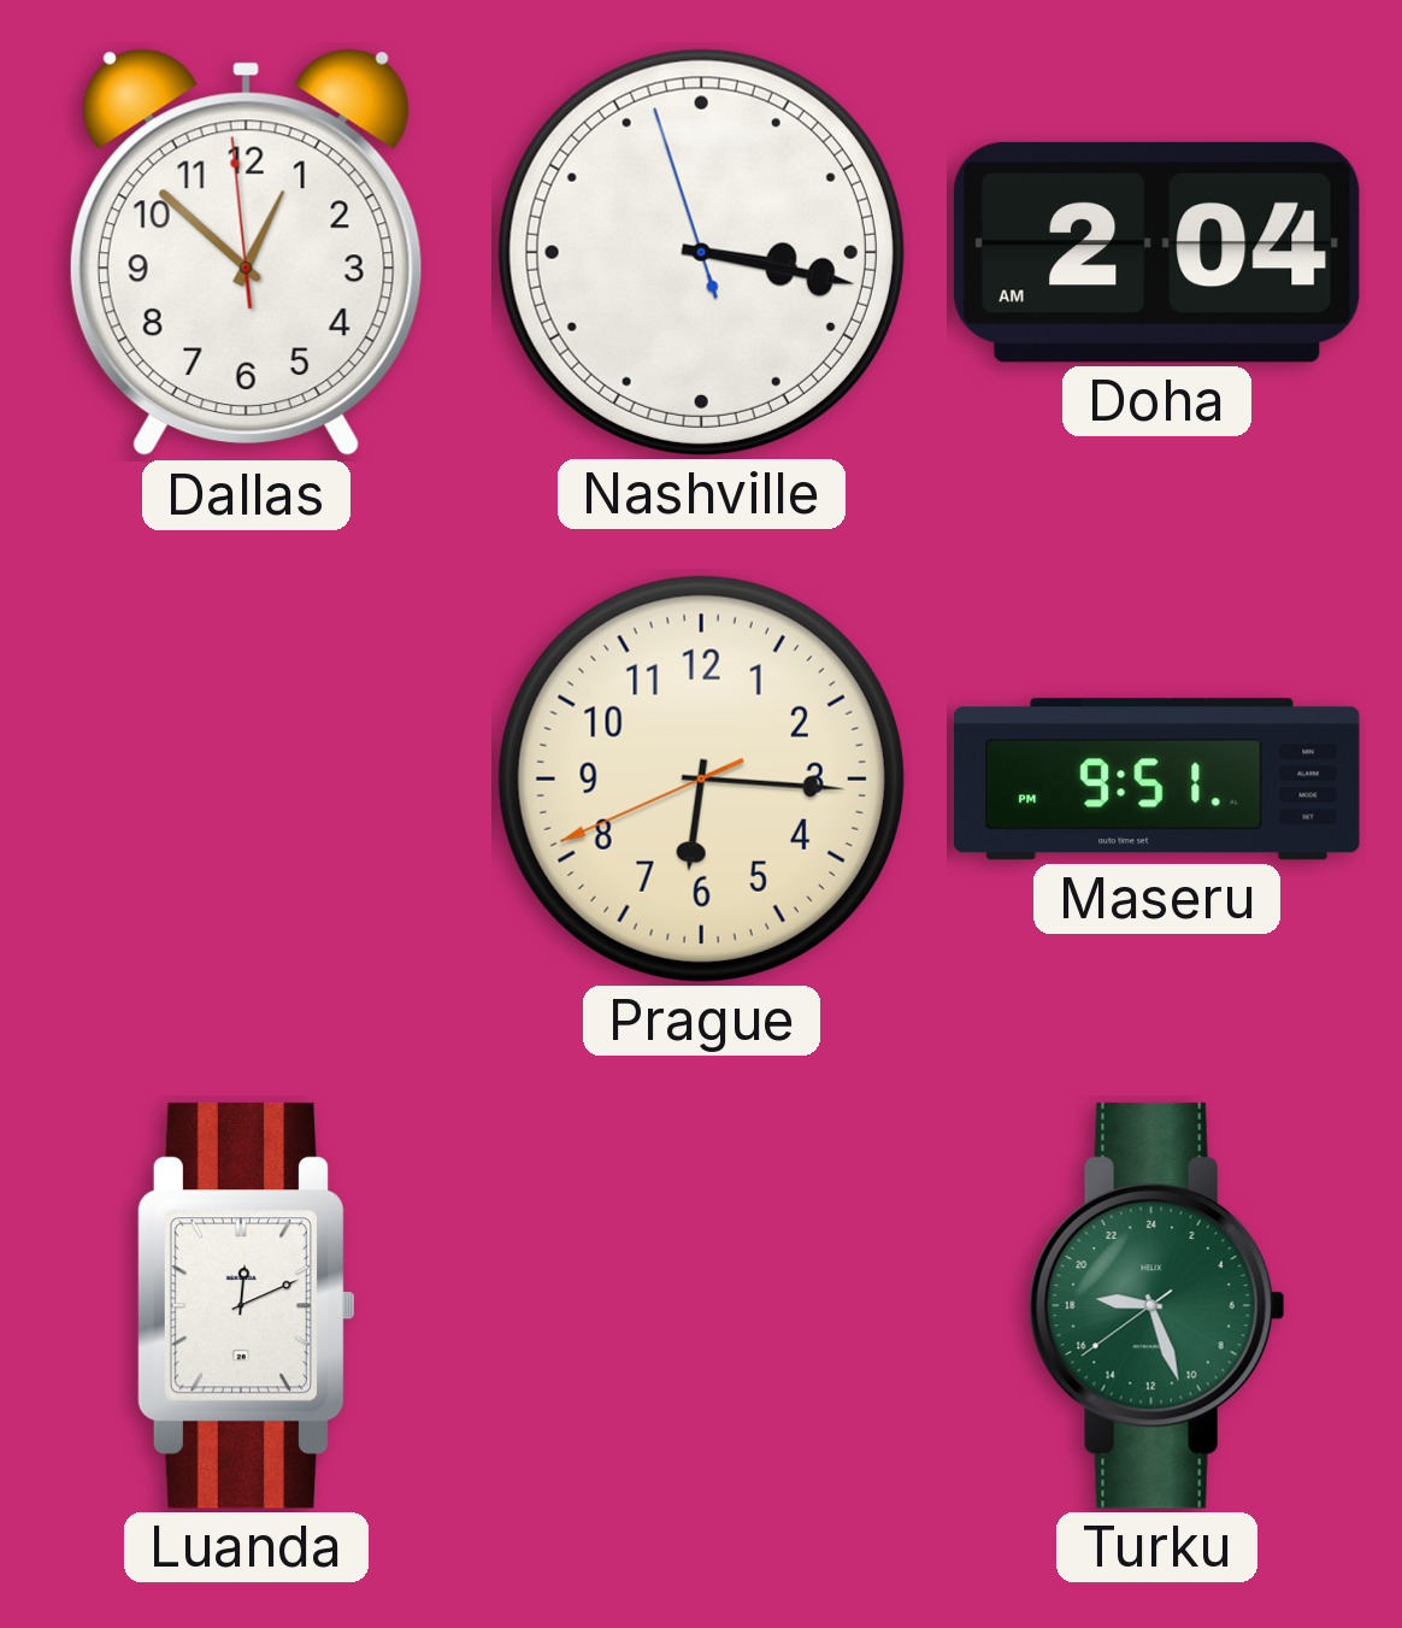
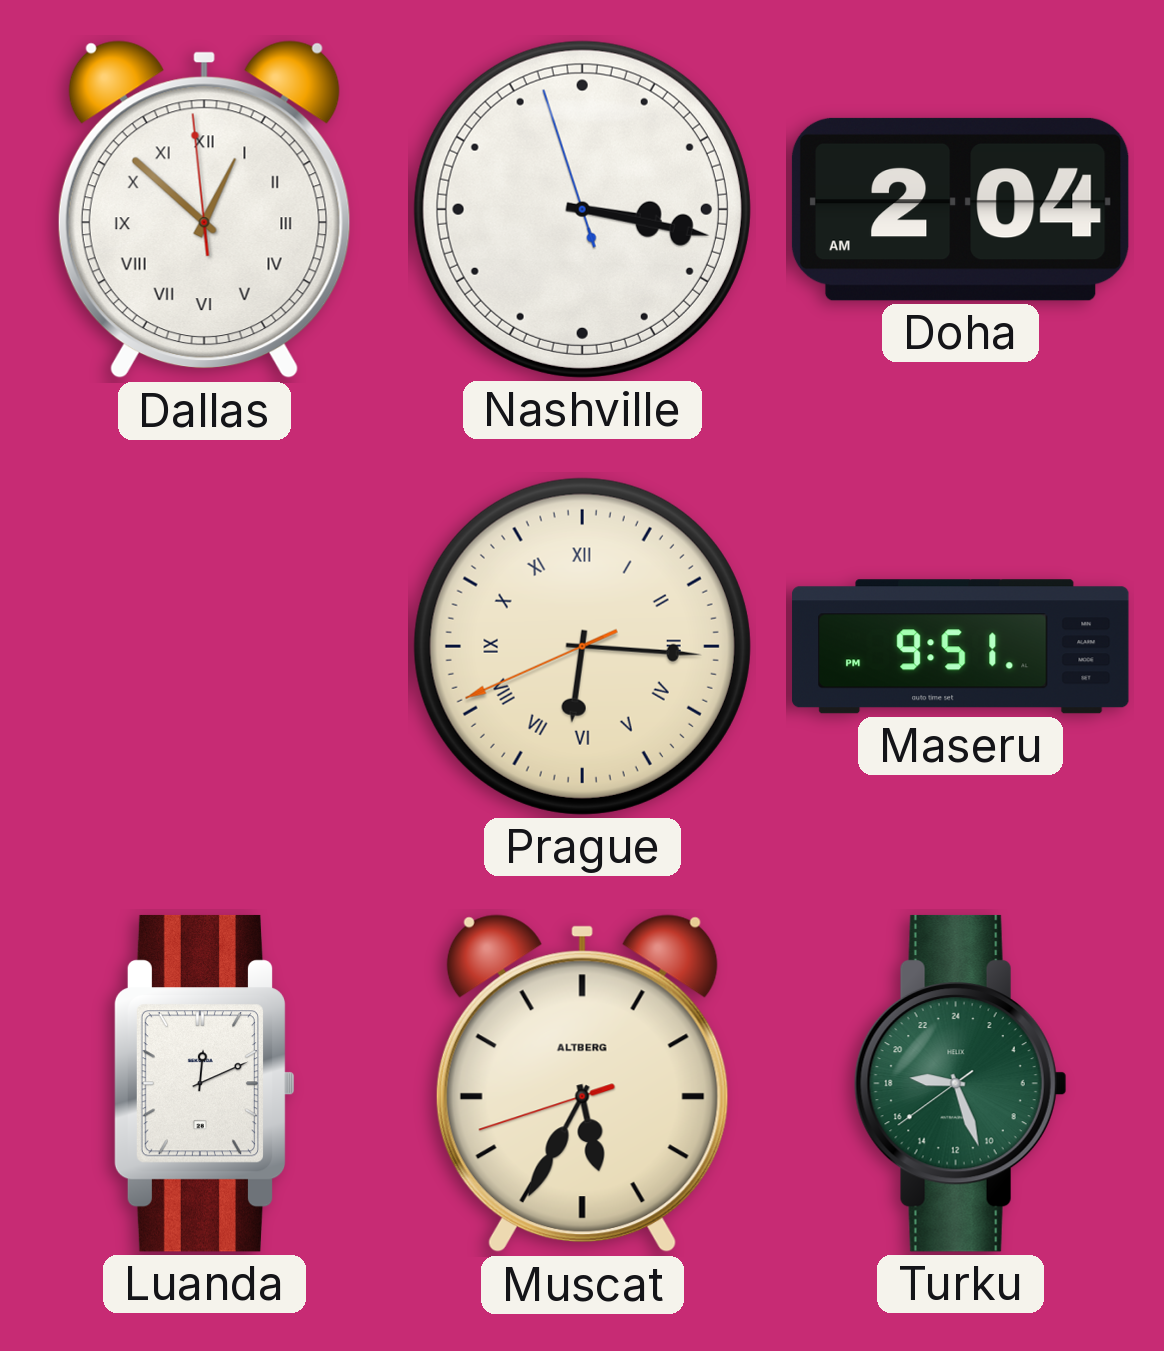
Dallas numerals: Arabic -> Roman
Prague numerals: Arabic -> Roman
Muscat: none -> 5:34
